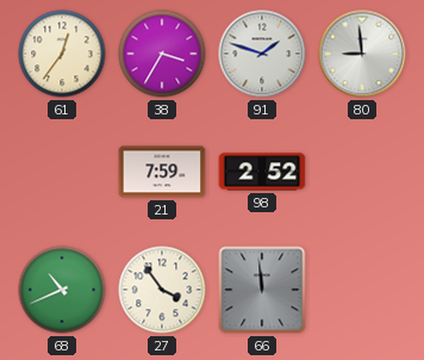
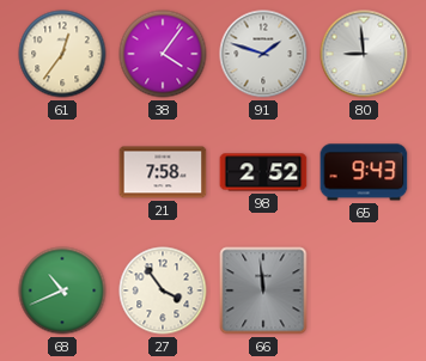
38: 3:35 -> 4:06
21: 7:59 -> 7:58
65: none -> 9:43
